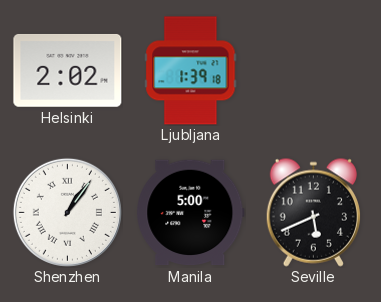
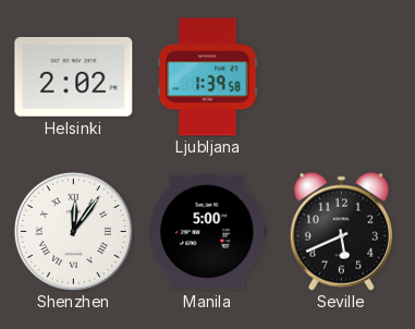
Ljubljana: 1:39:18 -> 1:39:58
Shenzhen: 1:06 -> 12:06
